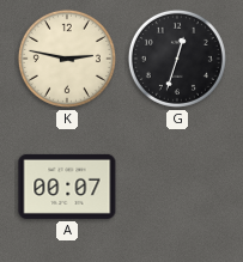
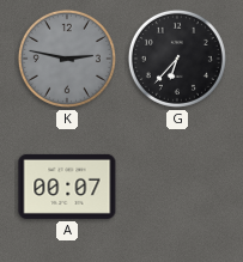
K dial: cream -> grey
G: 12:33 -> 6:37
